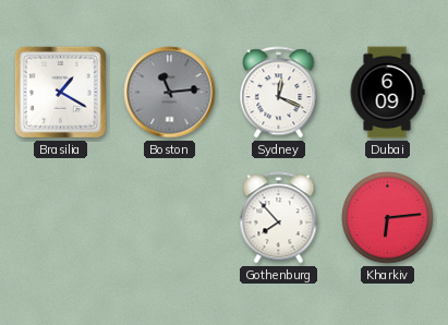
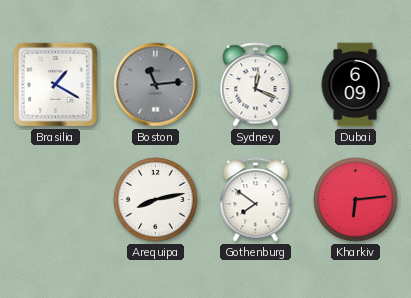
Arequipa: none -> 8:13
Gothenburg: 7:53 -> 7:51
